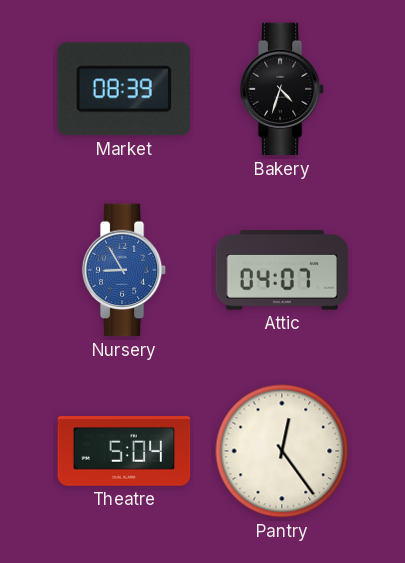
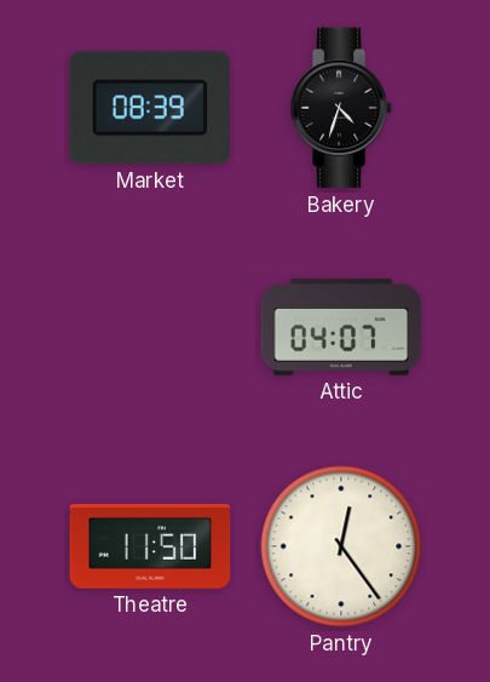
Nursery: 8:55 -> none
Theatre: 5:04 -> 11:50
